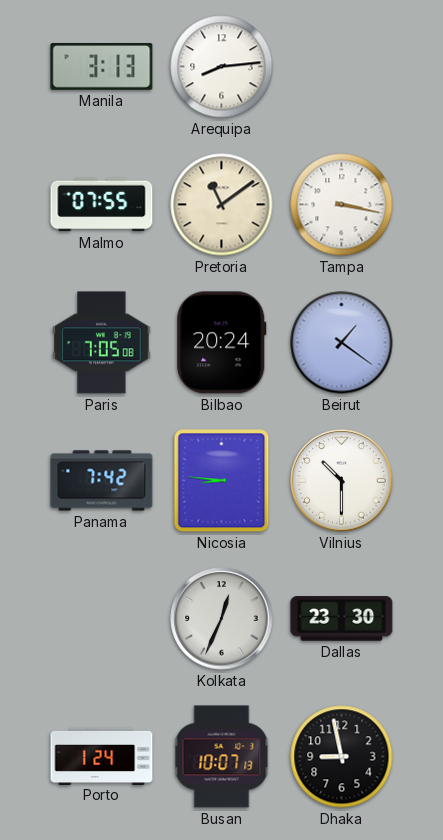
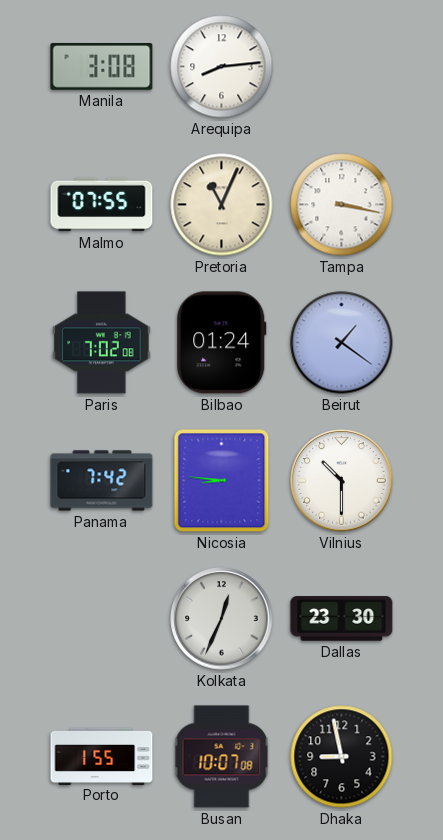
Manila: 3:13 -> 3:08
Pretoria: 11:09 -> 11:04
Paris: 7:05 -> 7:02
Bilbao: 20:24 -> 01:24
Porto: 1:24 -> 1:55
Busan: 10:07:13 -> 10:07:08
